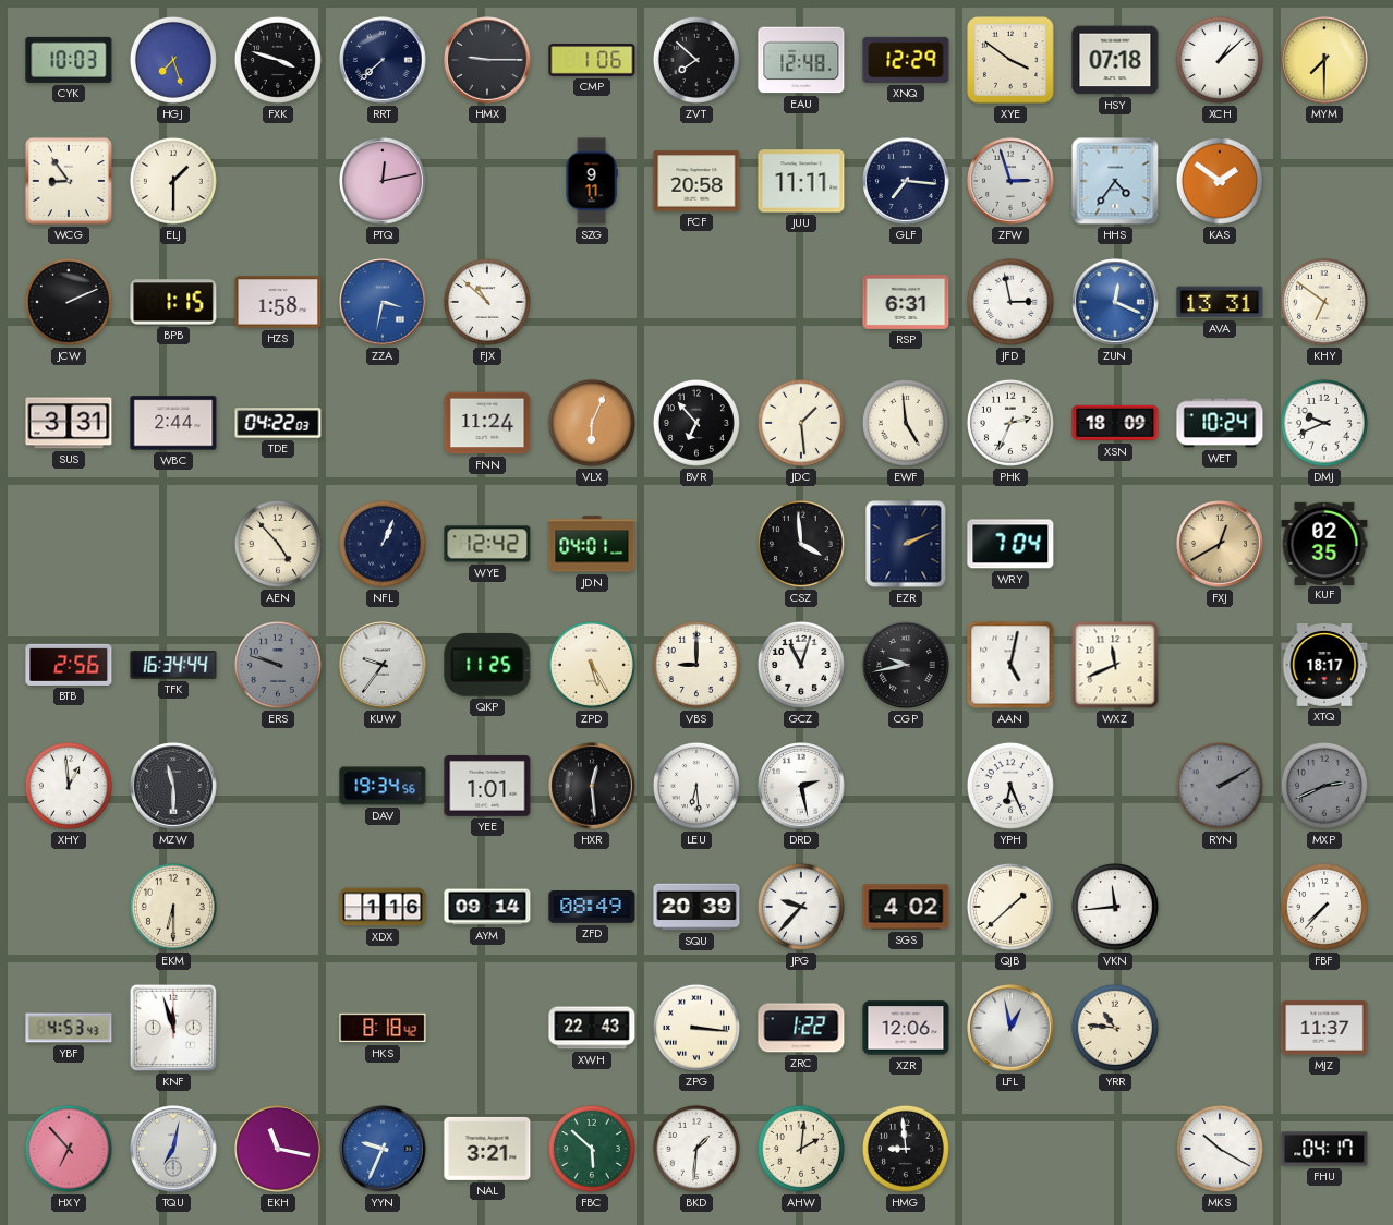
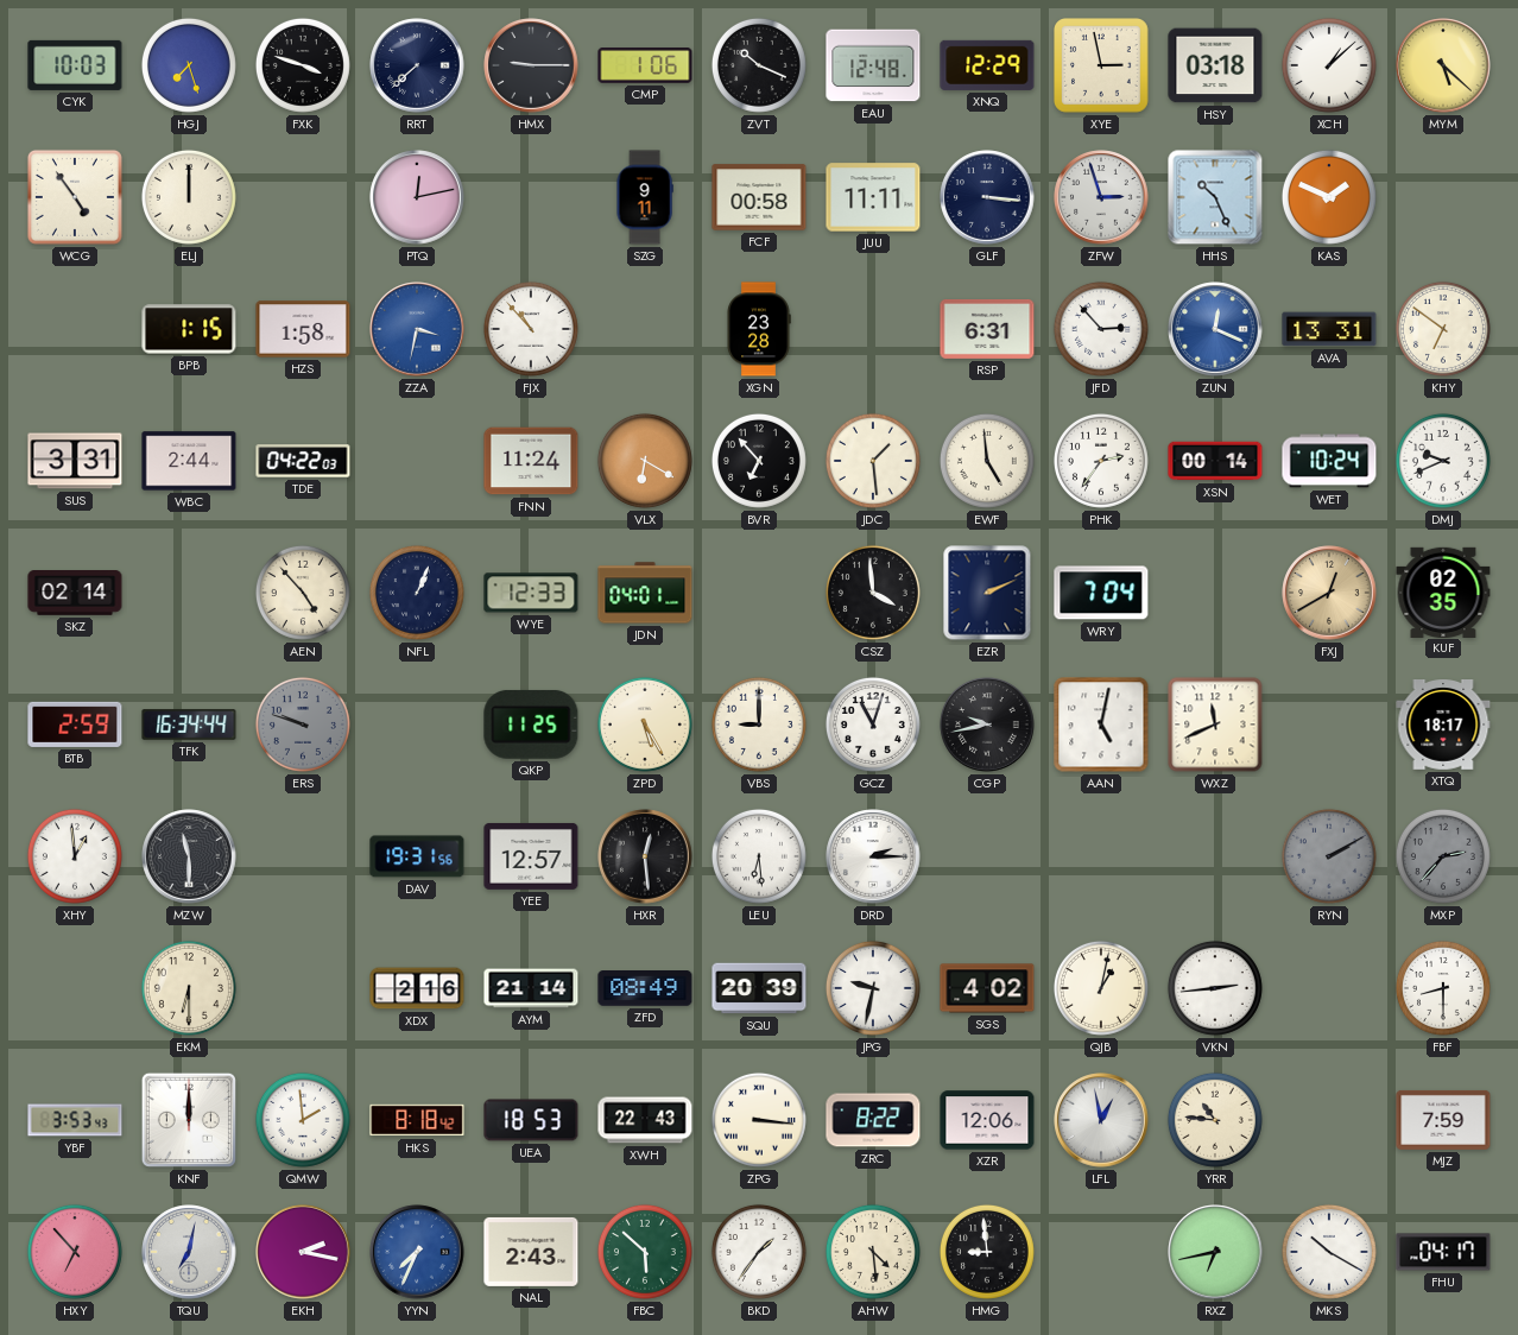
ZVT: 7:52 -> 10:19
XYE: 3:51 -> 2:58
HSY: 07:18 -> 03:18
MYM: 7:30 -> 5:22
WCG: 8:54 -> 4:54
ELJ: 1:30 -> 12:00
FCF: 20:58 -> 00:58
GLF: 7:16 -> 3:16
HHS: 4:36 -> 10:26
KAS: 1:51 -> 1:49
JCW: 2:11 -> none
FJX: 10:52 -> 10:53
XGN: none -> 23:28
JFD: 2:58 -> 2:53
VLX: 6:04 -> 6:20
PHK: 2:34 -> 2:36
XSN: 18:09 -> 00:14
SKZ: none -> 02:14
WYE: 12:42 -> 12:33
BTB: 2:56 -> 2:59
KUW: 9:36 -> none
DAV: 19:34 -> 19:31
YEE: 1:01 -> 12:57
DRD: 2:28 -> 2:15
YPH: 6:26 -> none
MXP: 2:41 -> 2:37
XDX: 1:16 -> 2:16
AYM: 09:14 -> 21:14
JPG: 9:37 -> 9:32
QJB: 1:38 -> 1:02
VKN: 11:44 -> 2:44
FBF: 7:37 -> 8:30
YBF: 4:53 -> 3:53
KNF: 11:57 -> 12:00
QMW: none -> 1:59
UEA: none -> 18:53
ZRC: 1:22 -> 8:22
MJZ: 11:37 -> 7:59
EKH: 11:17 -> 2:17
YYN: 9:34 -> 7:34
NAL: 3:21 -> 2:43
BKD: 1:31 -> 1:36
AHW: 2:01 -> 4:29
RXZ: none -> 6:43
